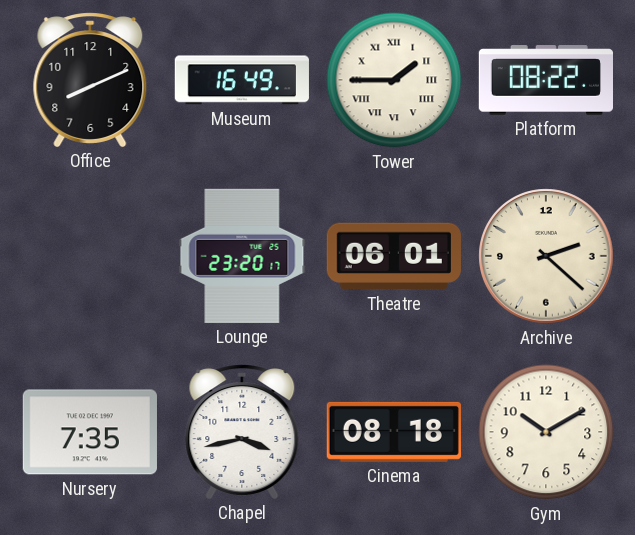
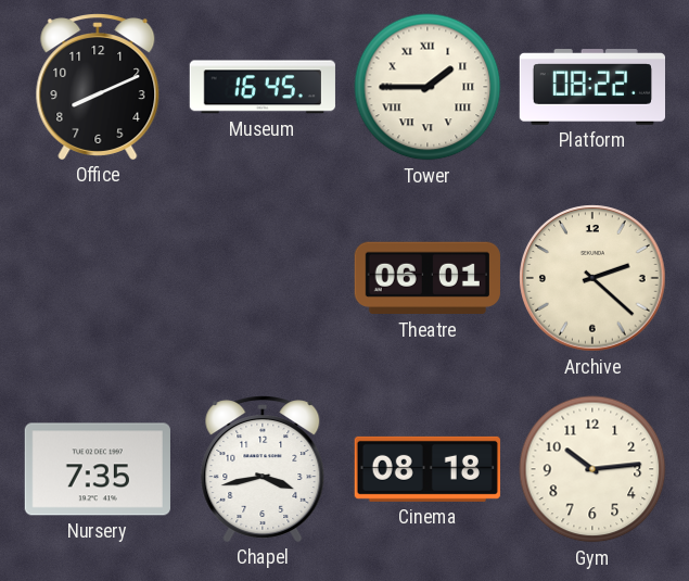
Museum: 16:49 -> 16:45
Lounge: 23:20 -> none
Gym: 10:10 -> 10:14
